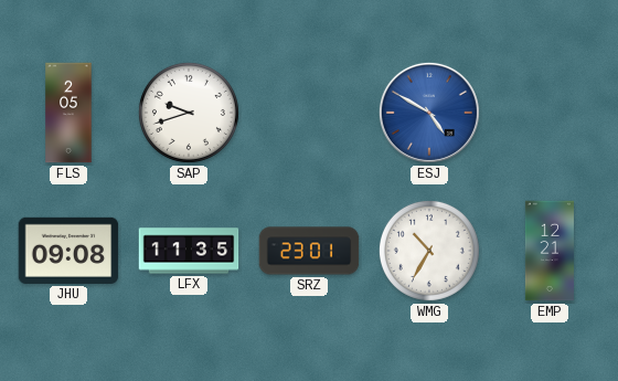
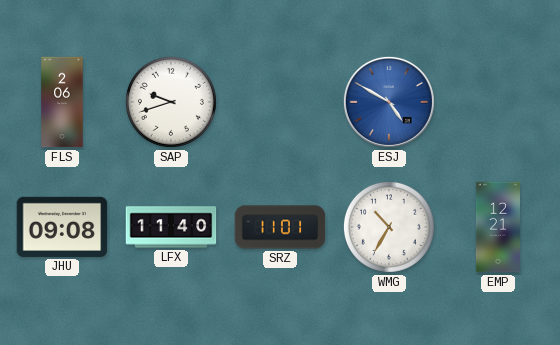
FLS: 2:05 -> 2:06
LFX: 11:35 -> 11:40
SRZ: 23:01 -> 11:01
